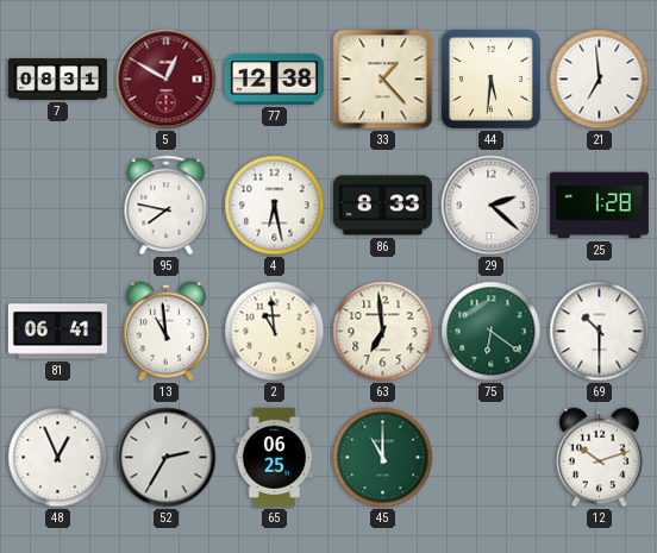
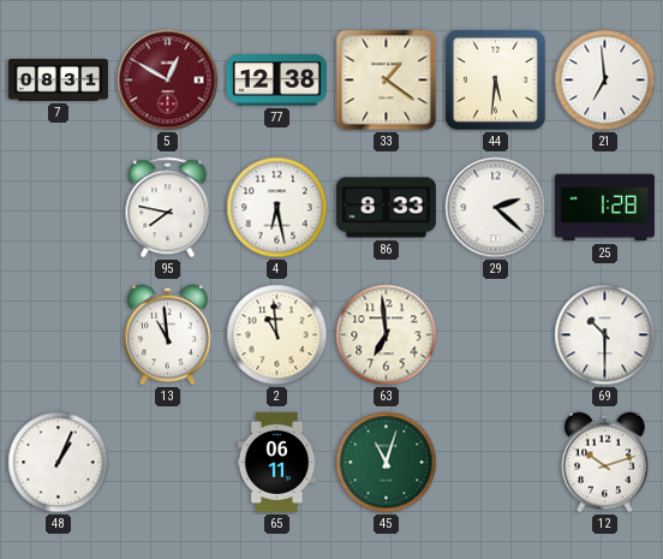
33: 1:23 -> 1:21
81: 06:41 -> none
75: 6:21 -> none
48: 12:56 -> 1:04
52: 2:35 -> none
65: 06:25 -> 06:11
45: 11:00 -> 11:03
